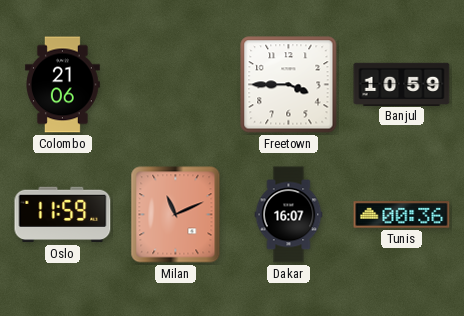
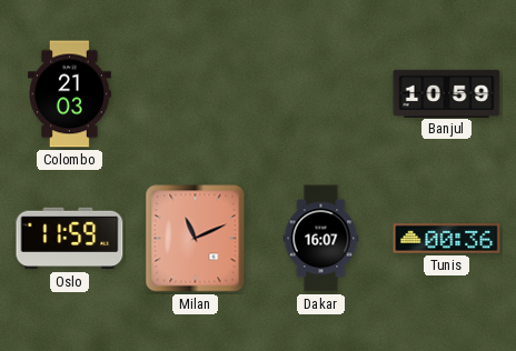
Colombo: 21:06 -> 21:03
Freetown: 3:45 -> none
